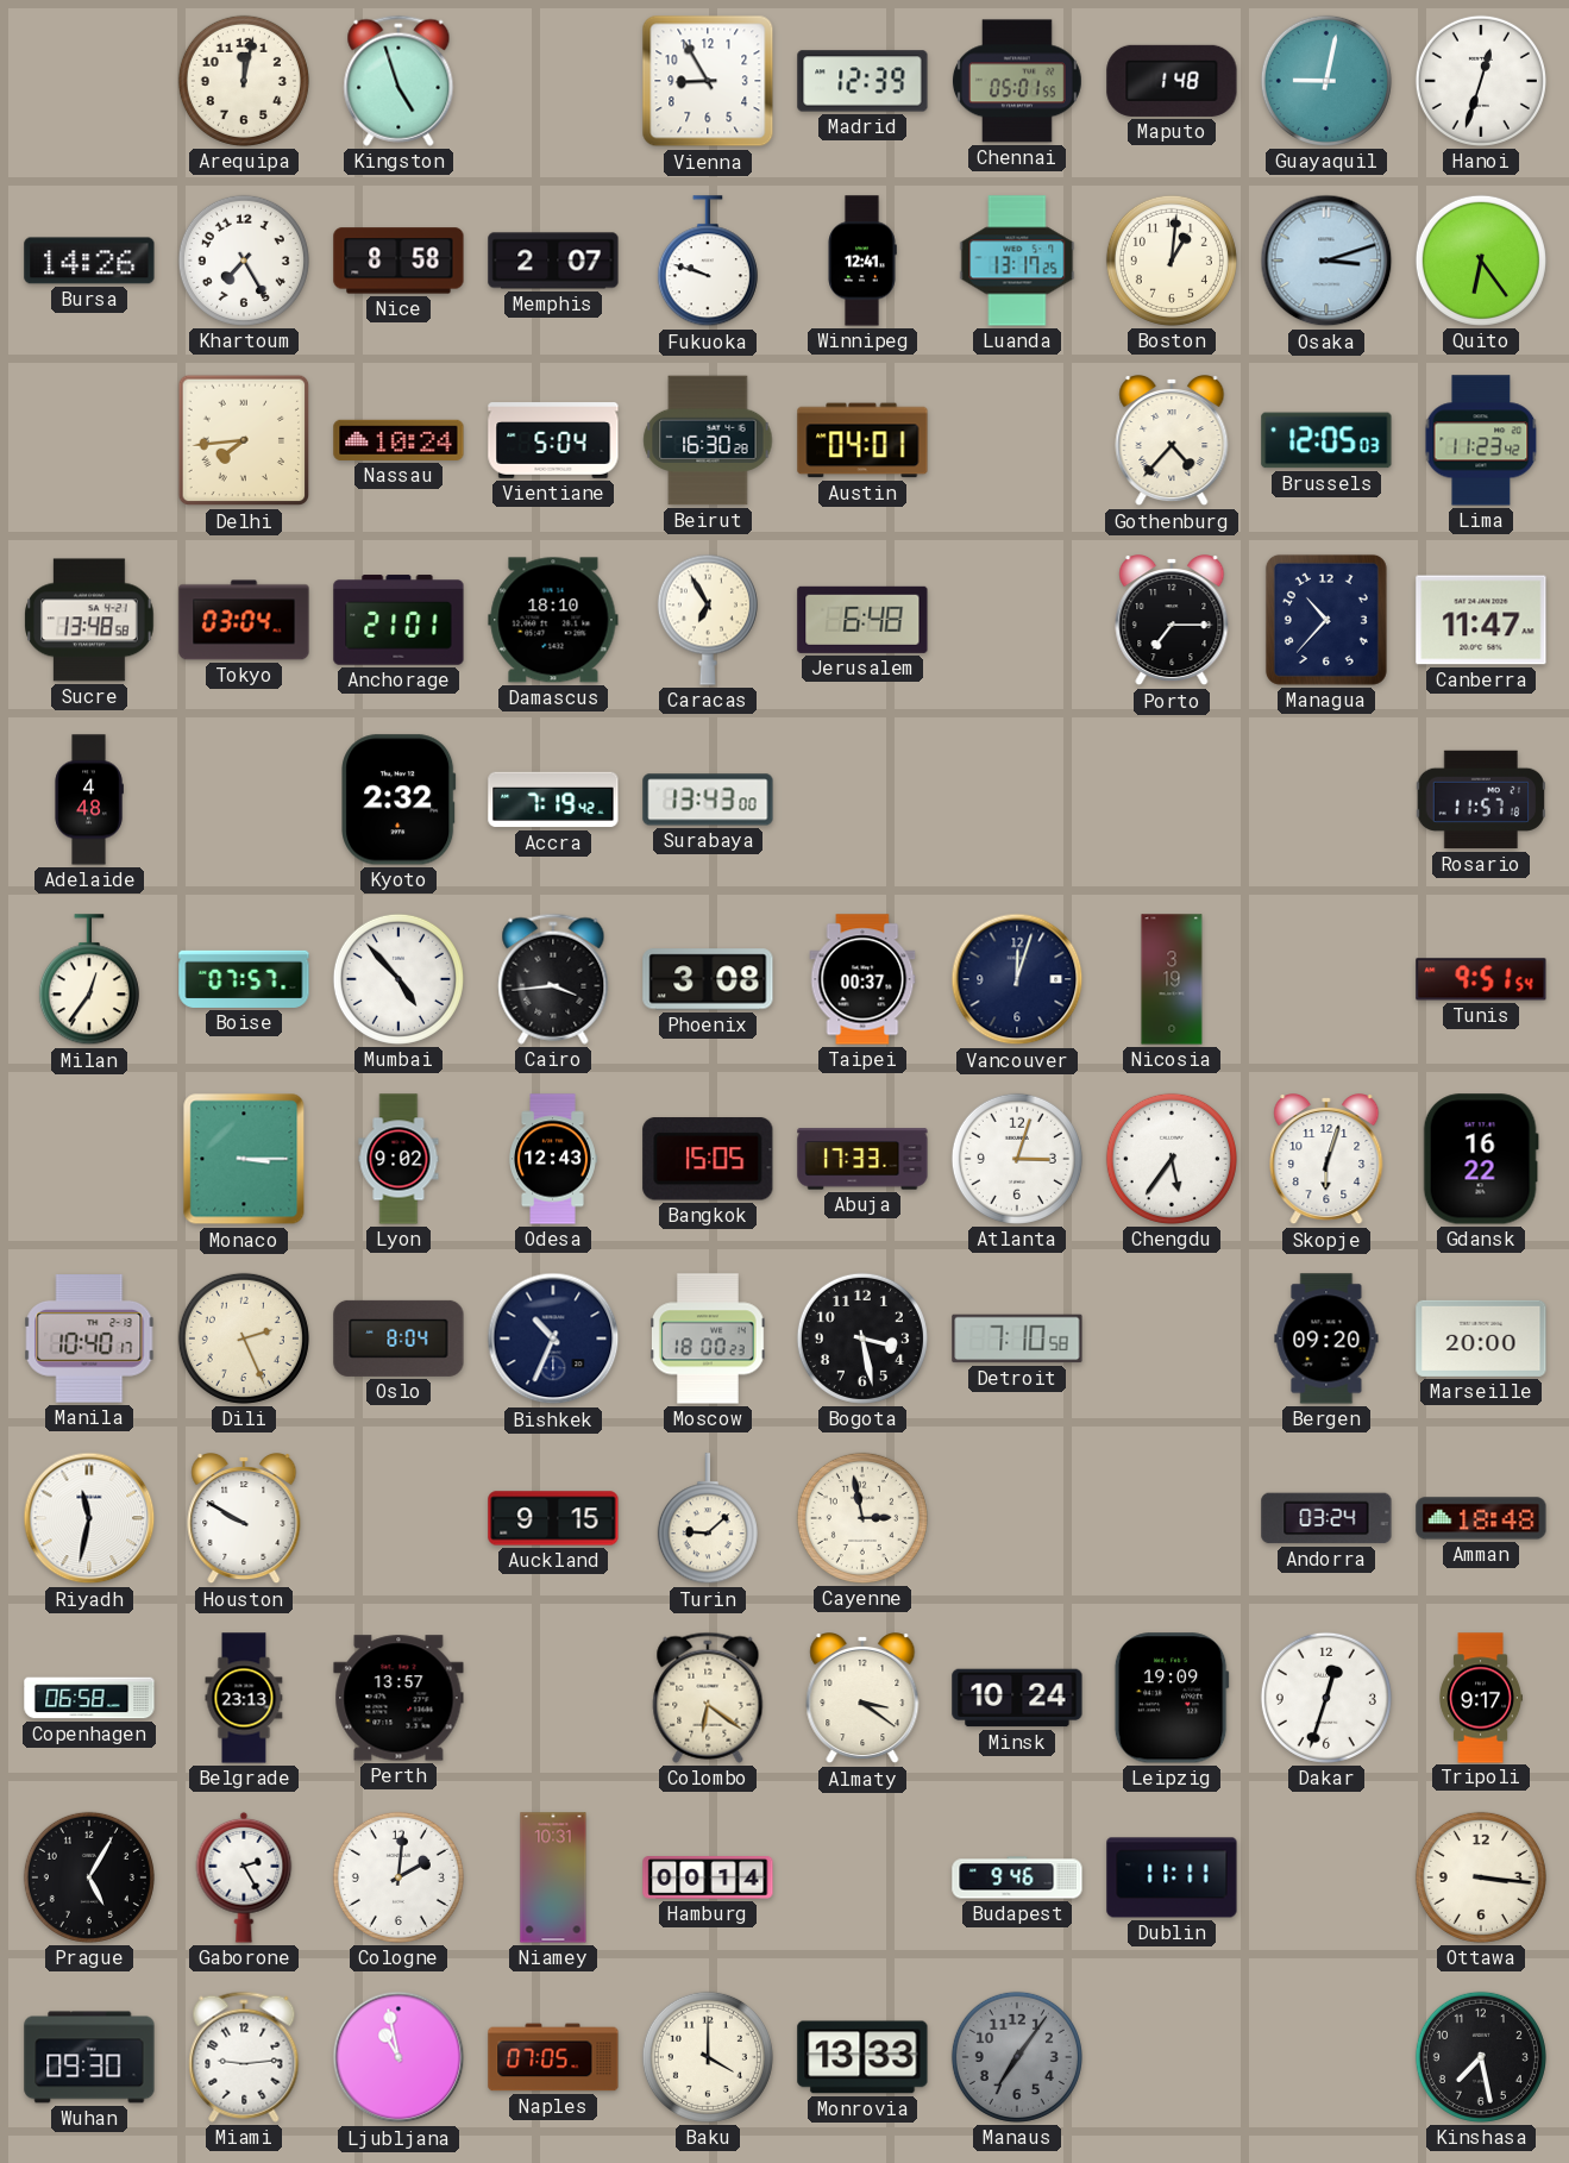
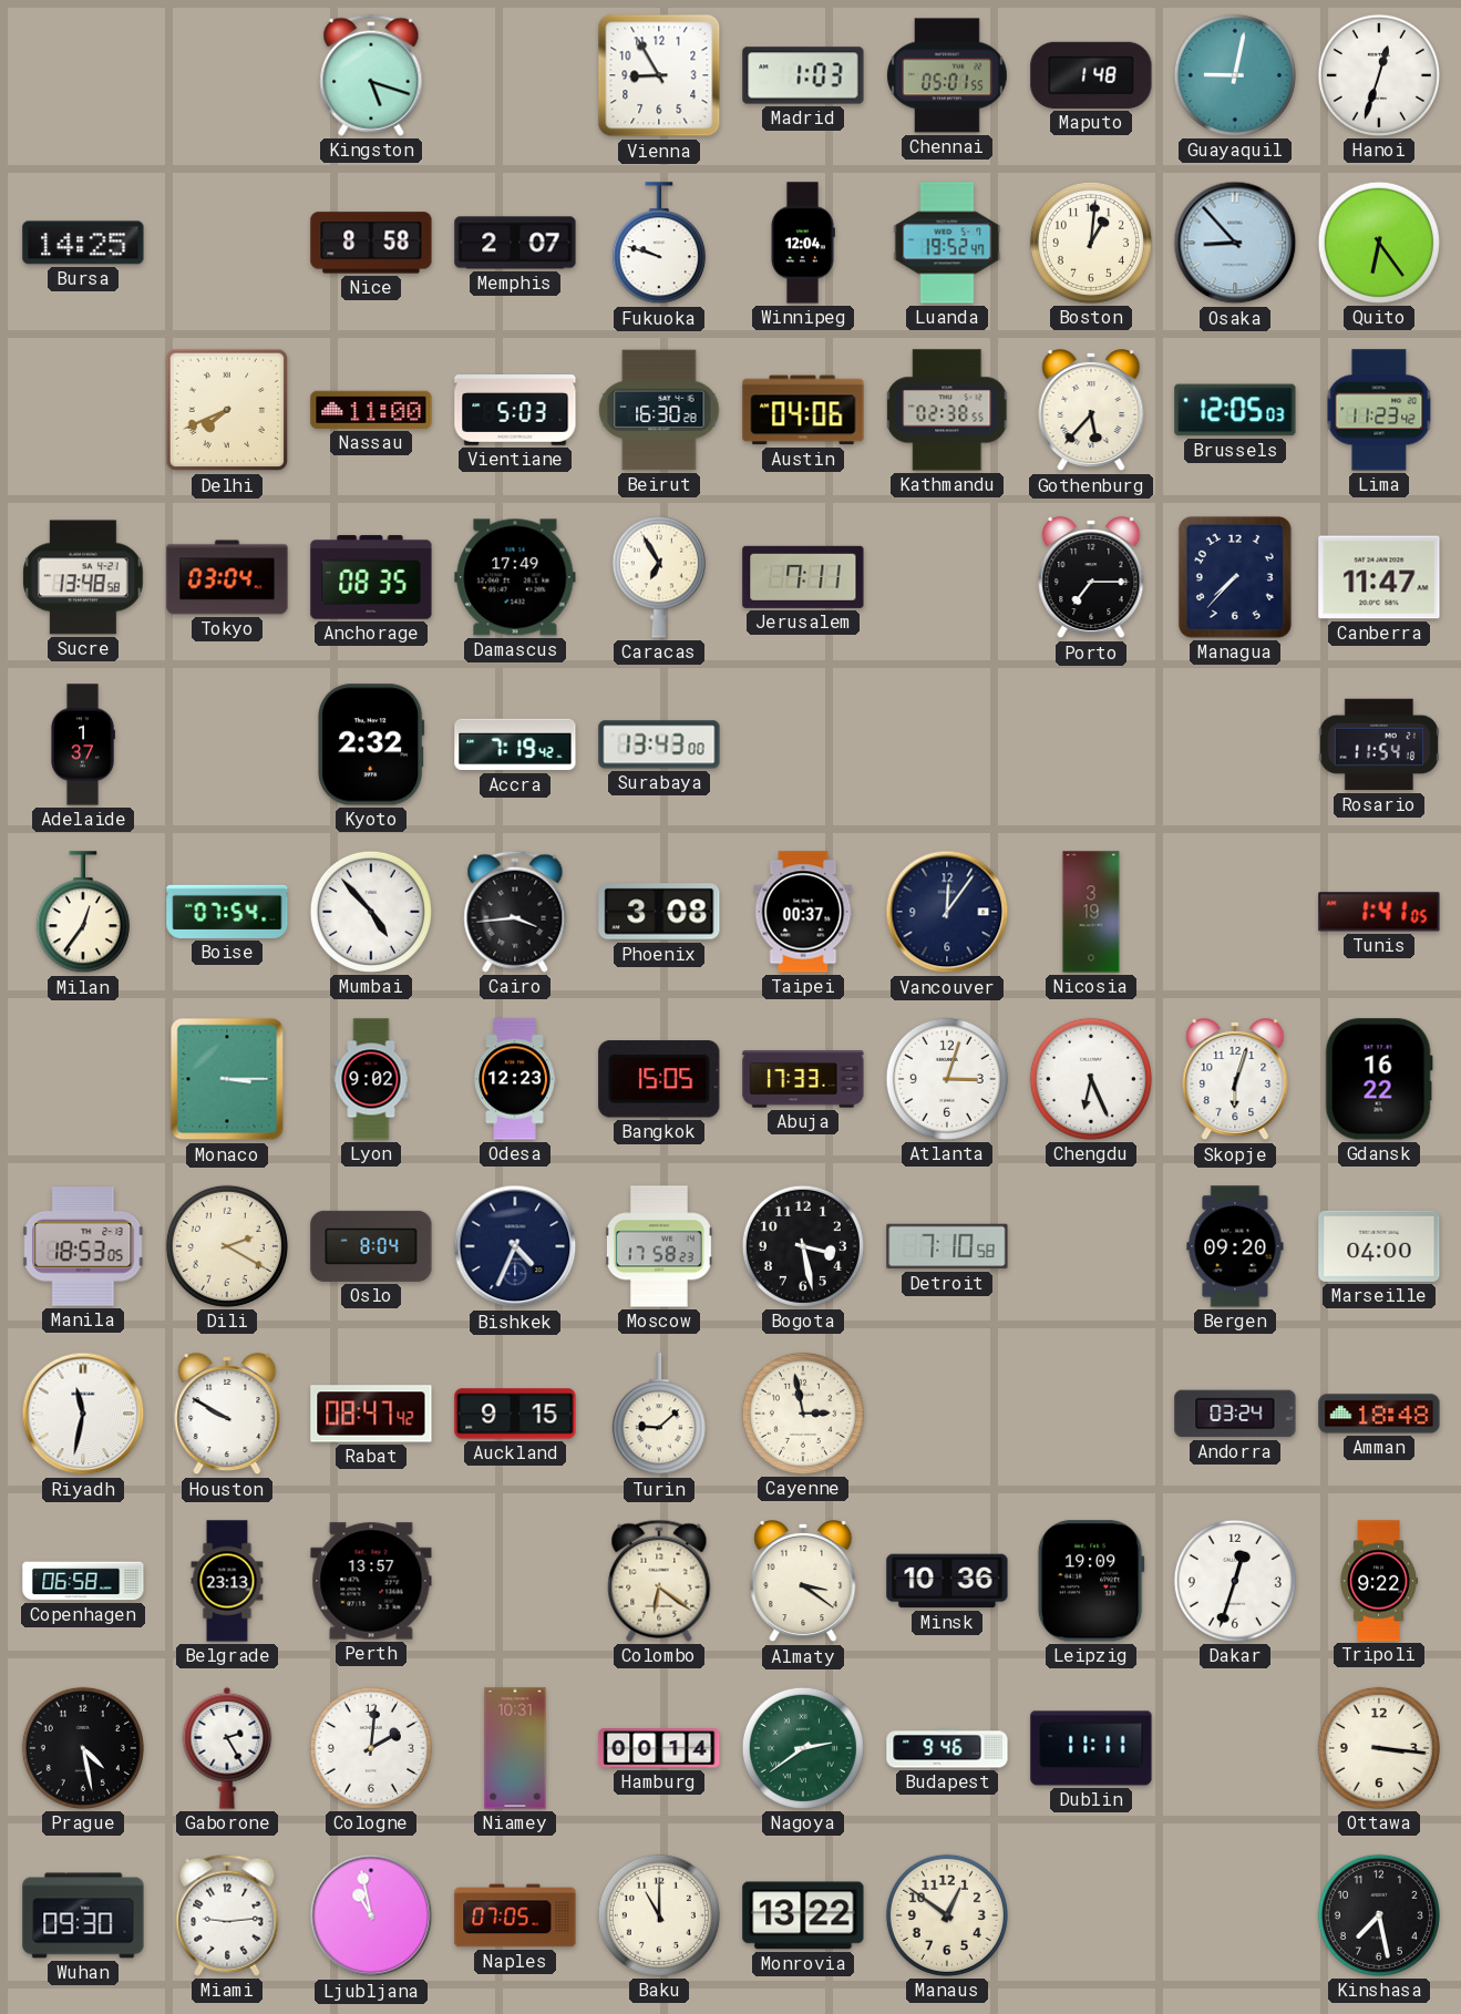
Arequipa: 12:02 -> none
Kingston: 4:57 -> 5:18
Madrid: 12:39 -> 1:03
Bursa: 14:26 -> 14:25
Khartoum: 7:25 -> none
Winnipeg: 12:41 -> 12:04
Luanda: 13:17 -> 19:52
Osaka: 3:12 -> 8:53
Delhi: 7:44 -> 7:41
Nassau: 10:24 -> 11:00
Vientiane: 5:04 -> 5:03
Austin: 04:01 -> 04:06
Kathmandu: none -> 02:38
Gothenburg: 4:37 -> 5:37
Anchorage: 21:01 -> 08:35
Damascus: 18:10 -> 17:49
Jerusalem: 6:48 -> 7:11
Managua: 10:37 -> 7:37
Adelaide: 4:48 -> 1:37
Rosario: 11:57 -> 11:54
Boise: 07:57 -> 07:54
Vancouver: 12:03 -> 12:06
Tunis: 9:51 -> 1:41
Odesa: 12:43 -> 12:23
Chengdu: 5:36 -> 6:26
Manila: 10:40 -> 18:53
Dili: 2:26 -> 2:20
Bishkek: 10:34 -> 4:34
Moscow: 18:00 -> 17:58
Marseille: 20:00 -> 04:00
Rabat: none -> 08:47
Minsk: 10:24 -> 10:36
Tripoli: 9:17 -> 9:22
Prague: 5:05 -> 4:28
Nagoya: none -> 2:39
Baku: 4:00 -> 11:00
Monrovia: 13:33 -> 13:22
Manaus: 7:06 -> 12:51
Manaus dial: grey -> cream
